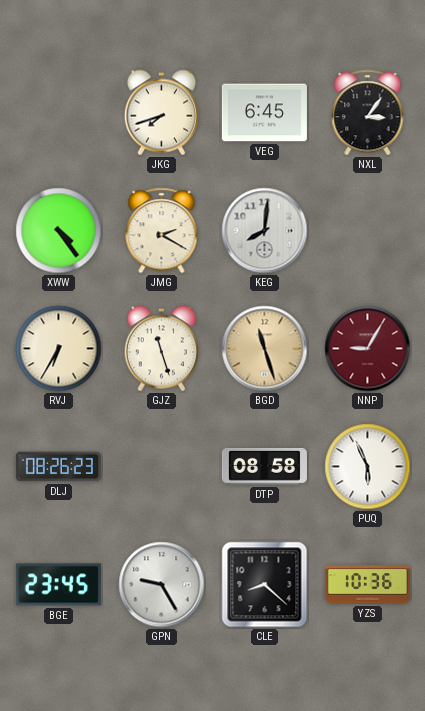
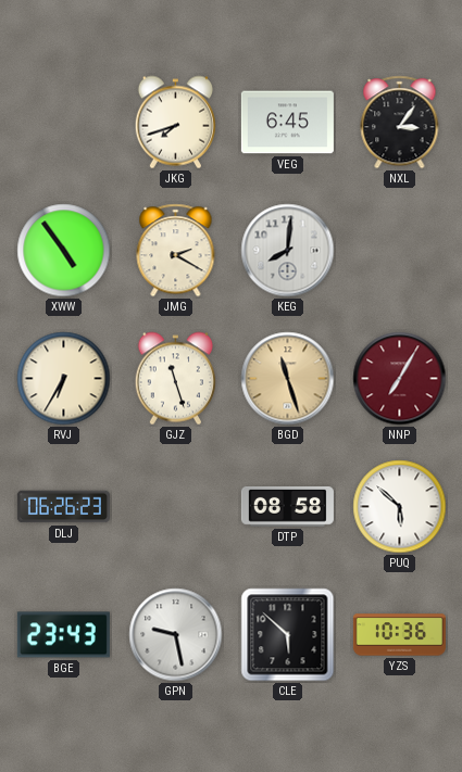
XWW: 4:24 -> 4:54
NNP: 9:05 -> 7:05
DLJ: 08:26 -> 06:26
PUQ: 5:56 -> 5:52
BGE: 23:45 -> 23:43
GPN: 9:25 -> 9:28
CLE: 8:22 -> 5:52
